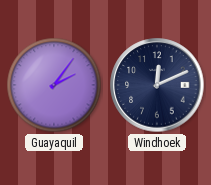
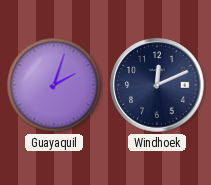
Guayaquil: 2:06 -> 2:03
